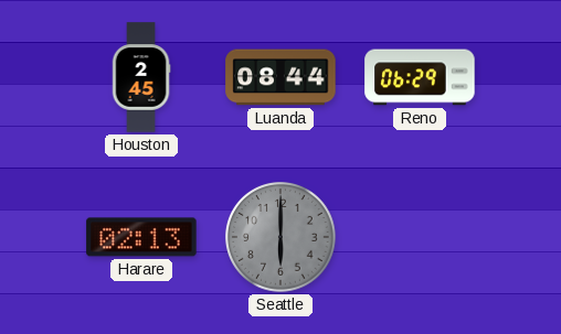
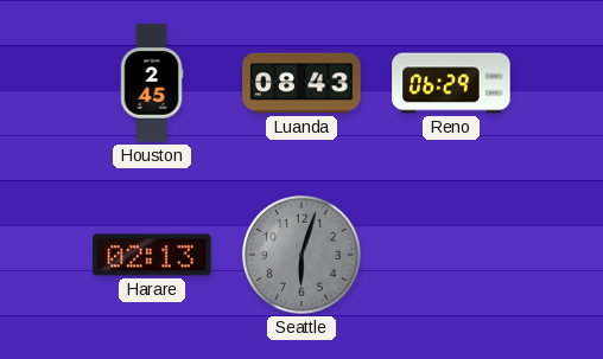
Luanda: 08:44 -> 08:43
Seattle: 6:00 -> 6:03
